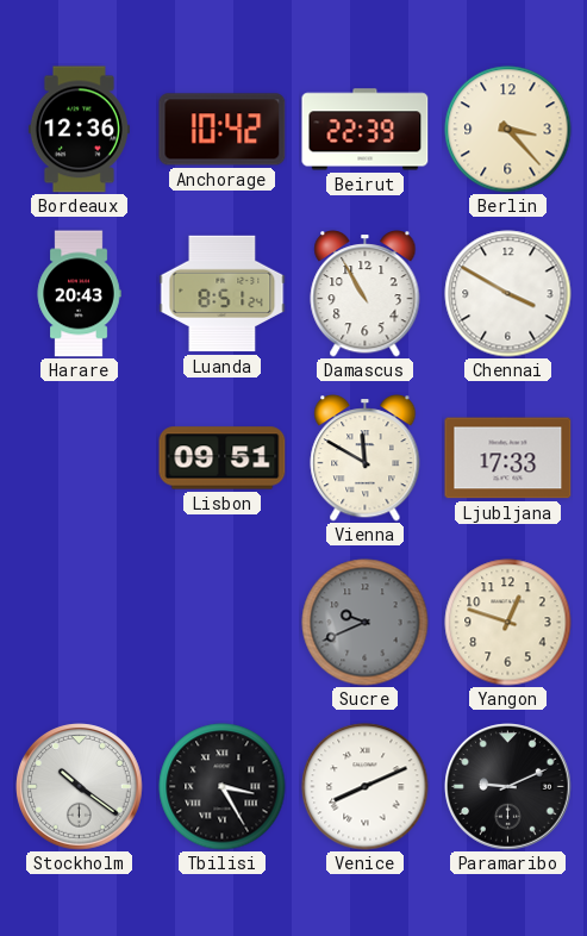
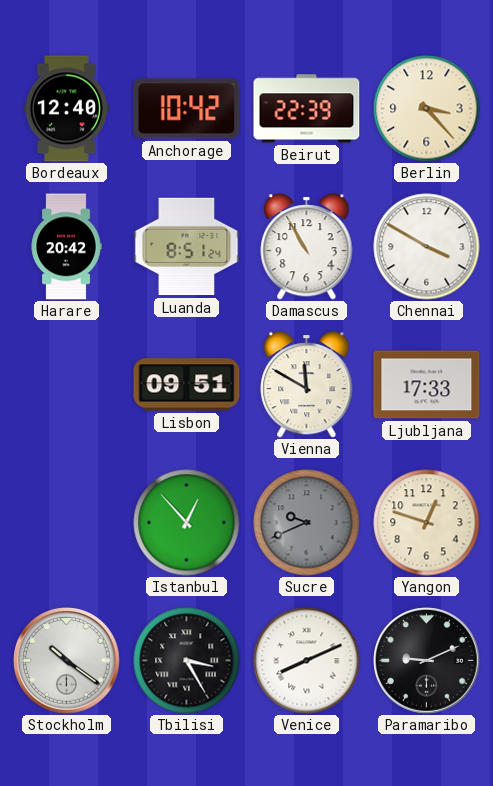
Bordeaux: 12:36 -> 12:40
Harare: 20:43 -> 20:42
Istanbul: none -> 12:53
